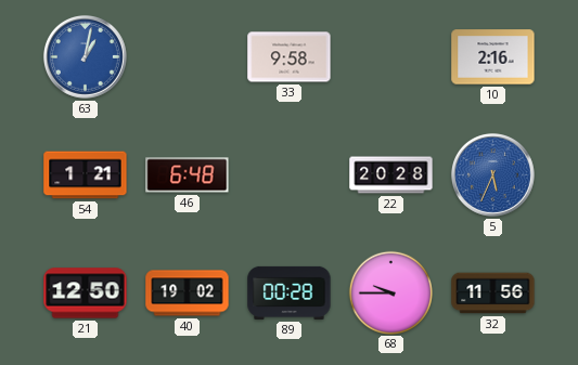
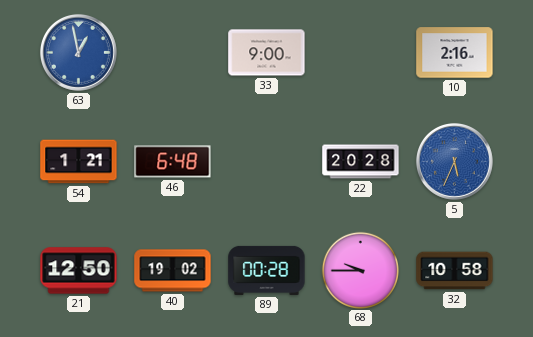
63: 1:02 -> 12:58
33: 9:58 -> 9:00
32: 11:56 -> 10:58
